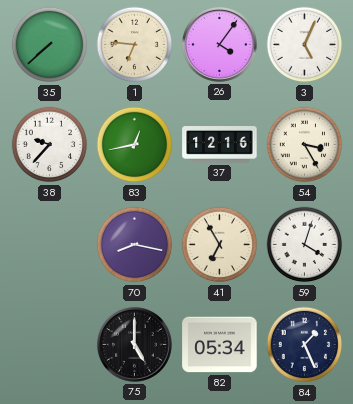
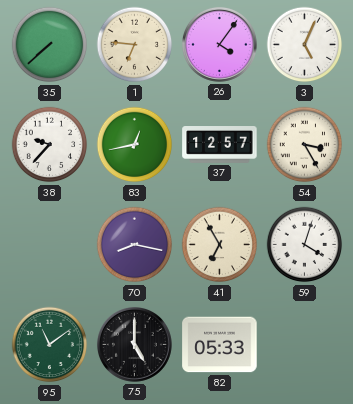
37: 12:16 -> 12:57
95: none -> 11:09
82: 05:34 -> 05:33
84: 1:26 -> none
